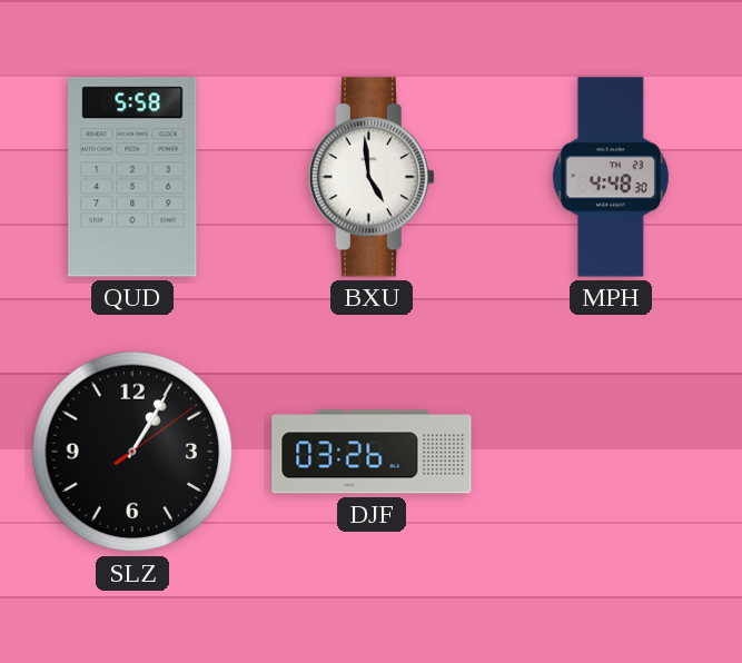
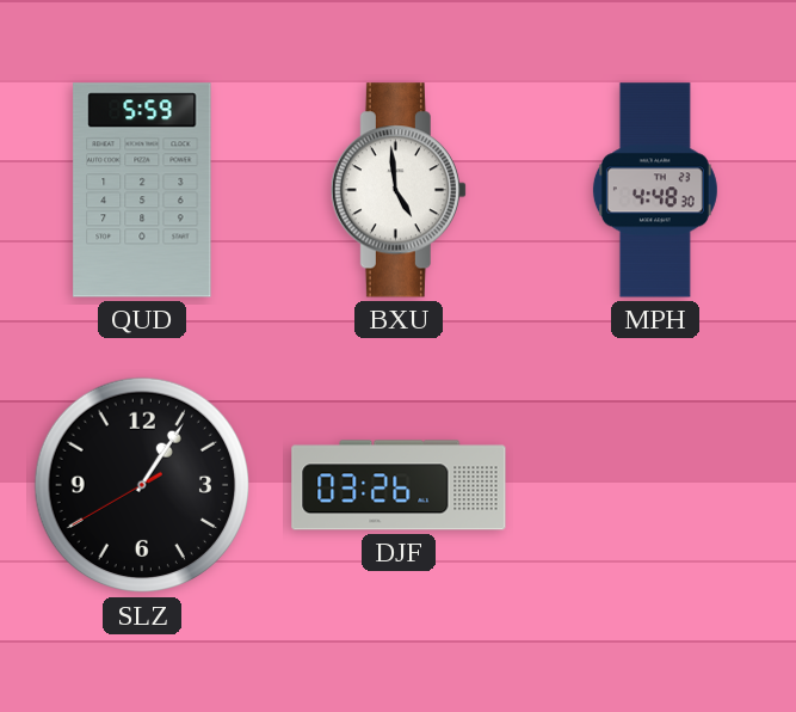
QUD: 5:58 -> 5:59
SLZ: 1:05:09 -> 1:05:40
